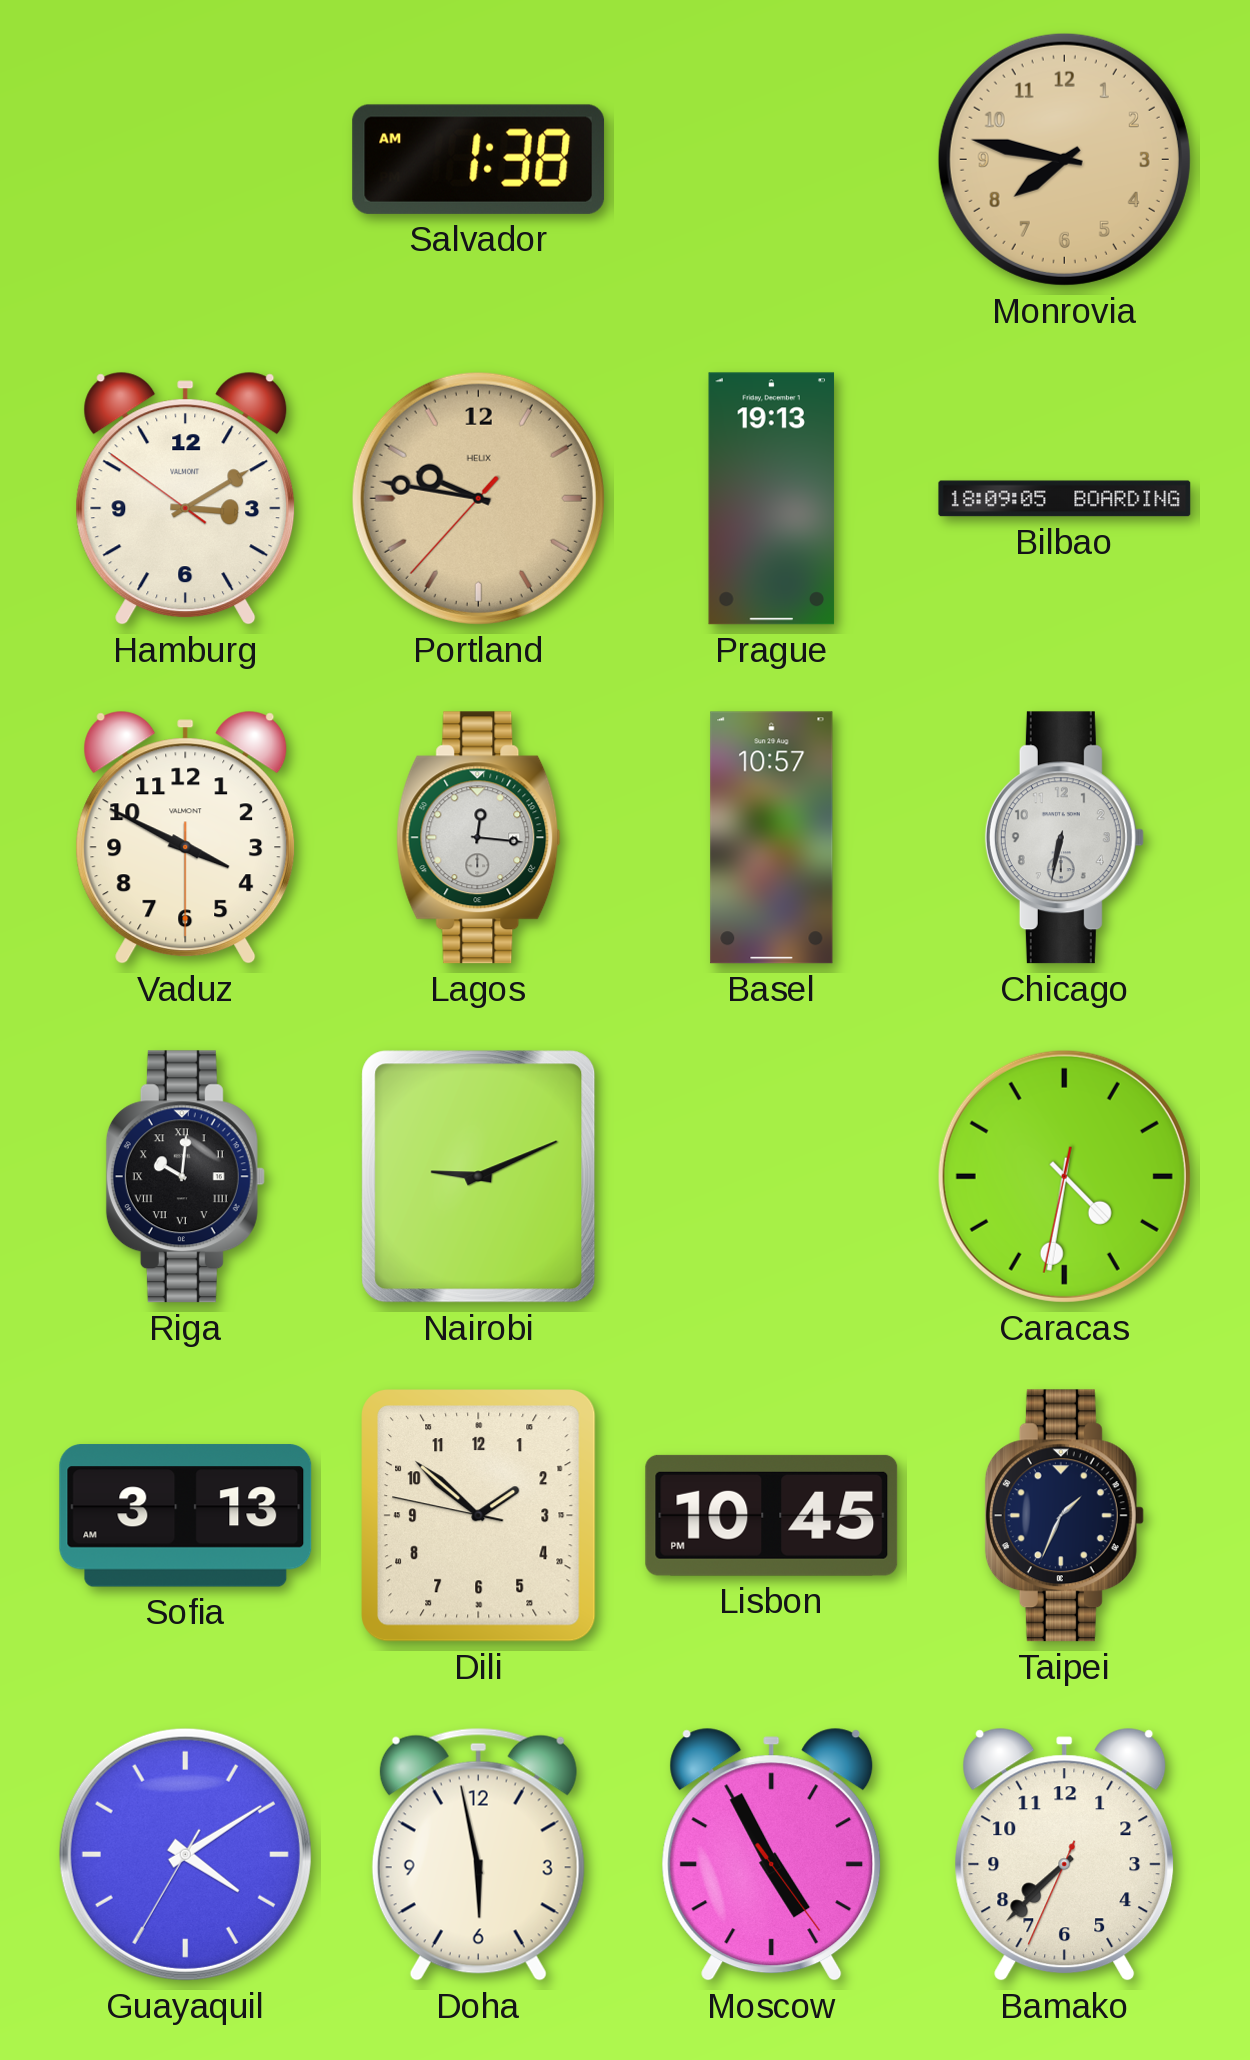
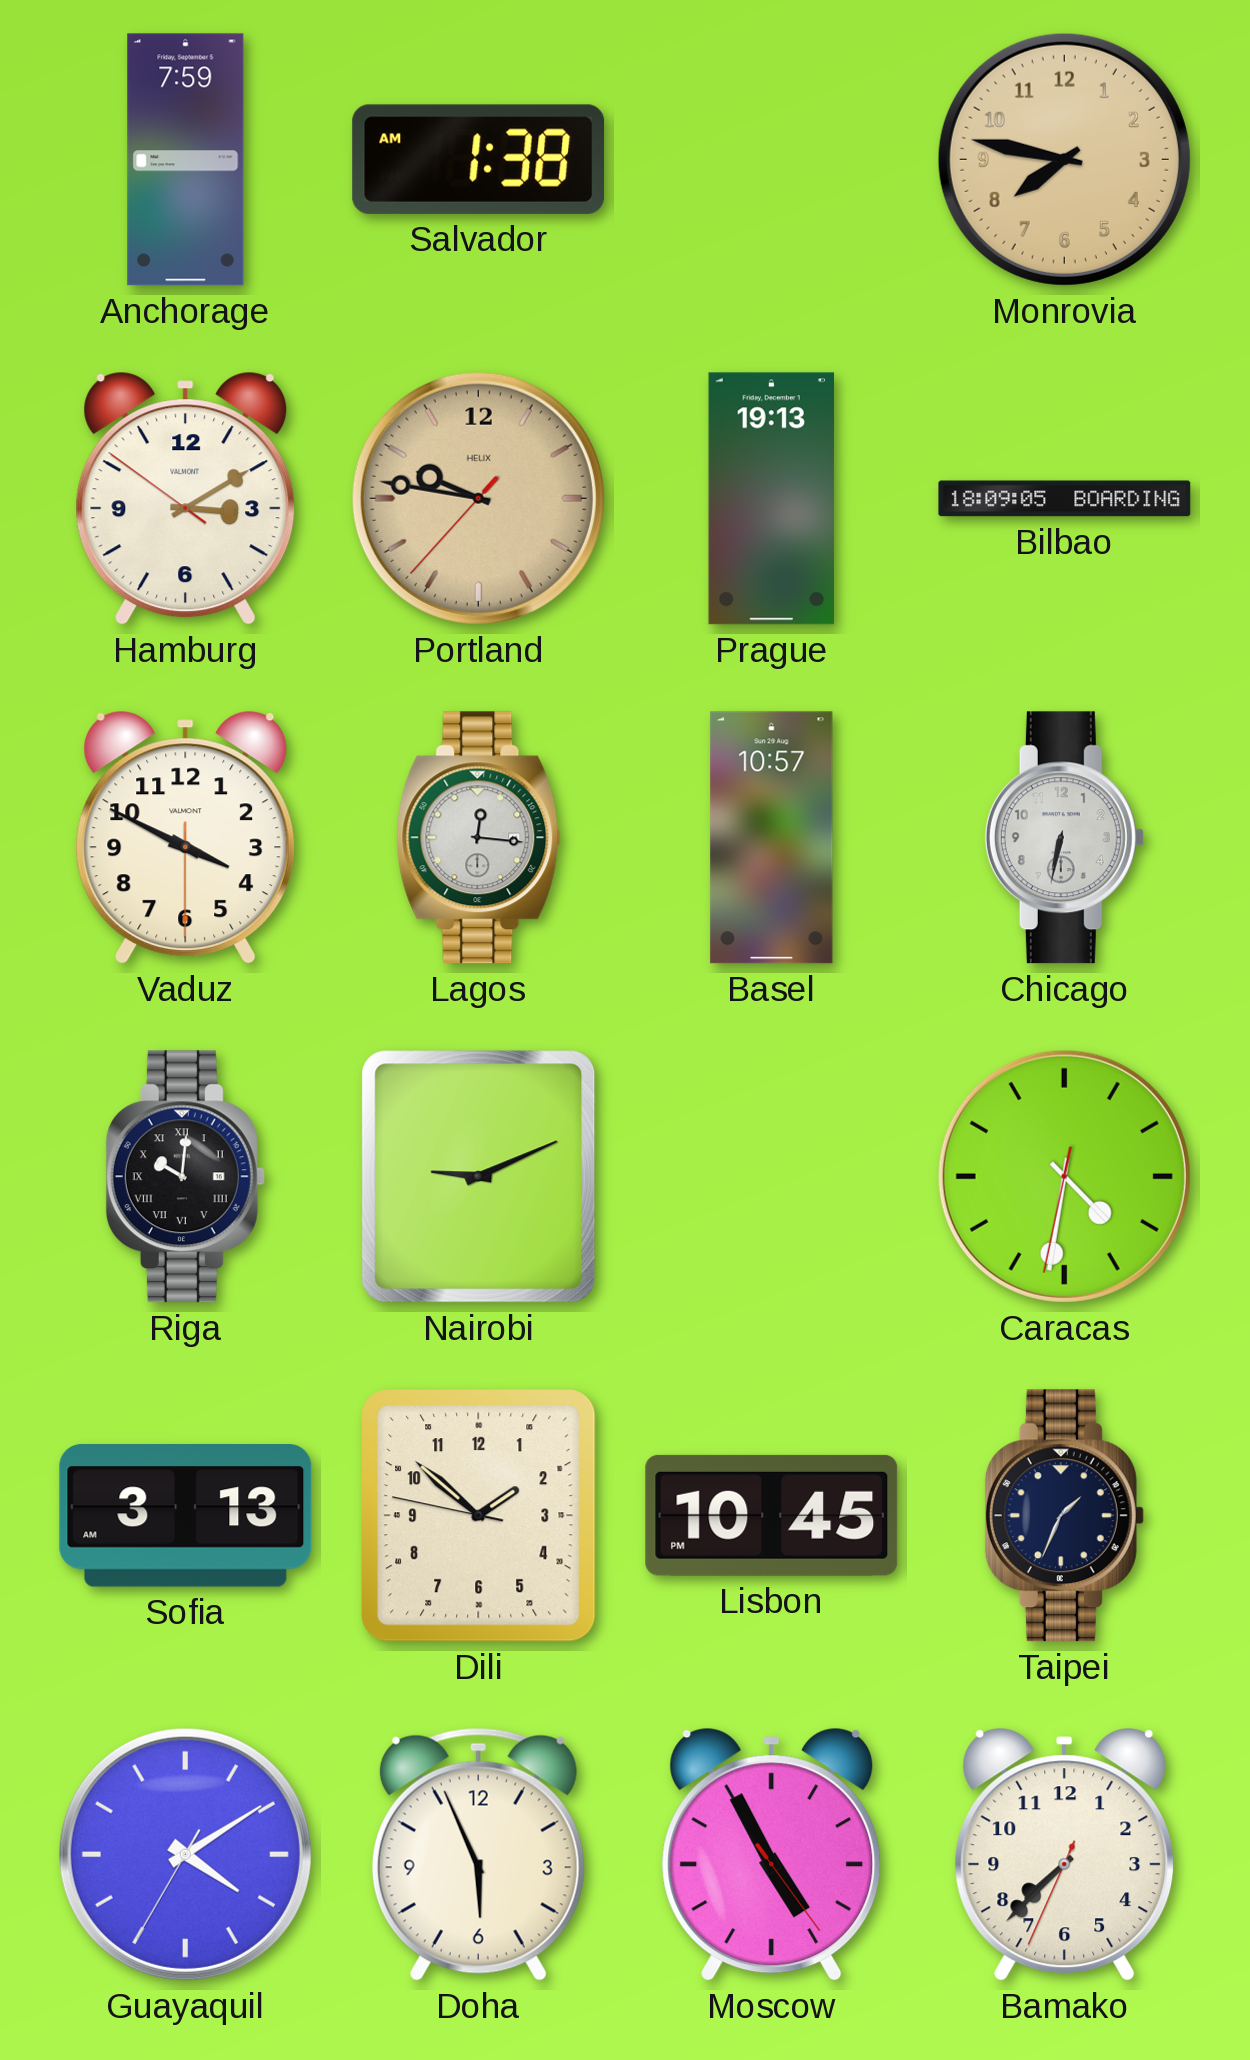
Anchorage: none -> 7:59
Doha: 5:58 -> 5:56
